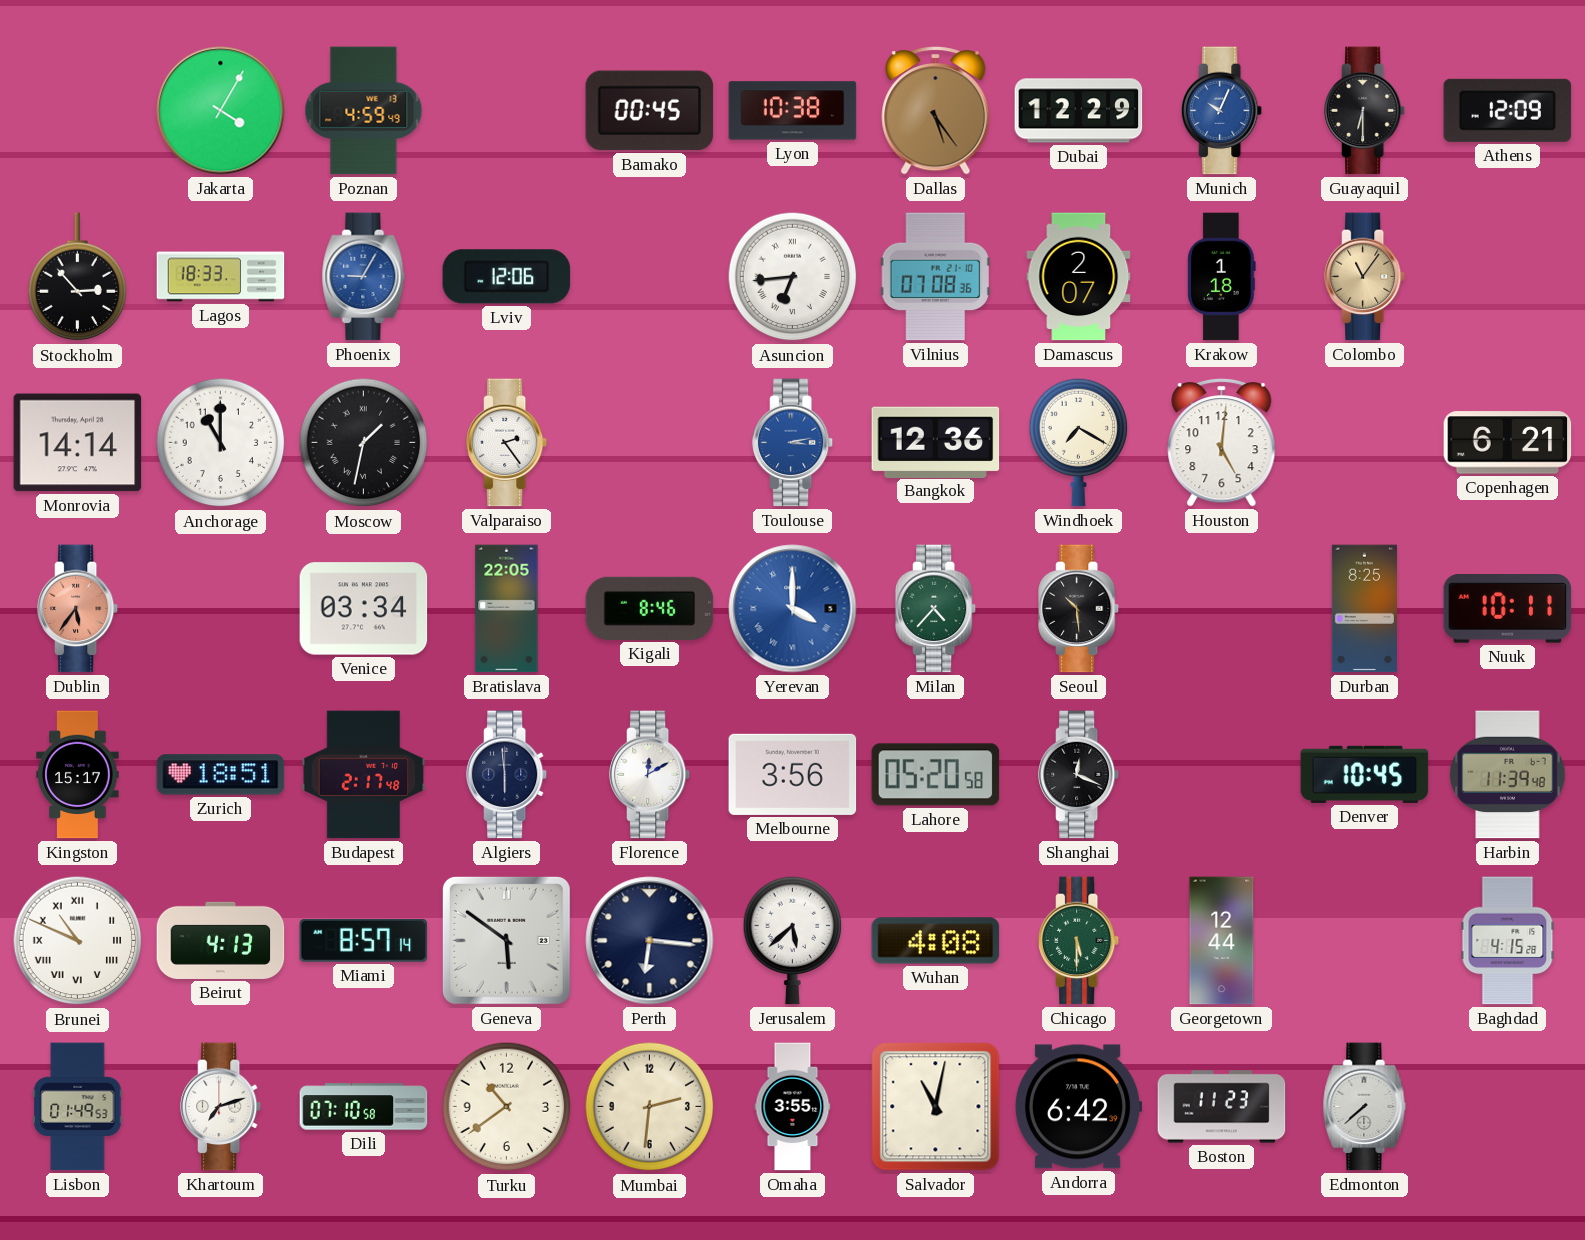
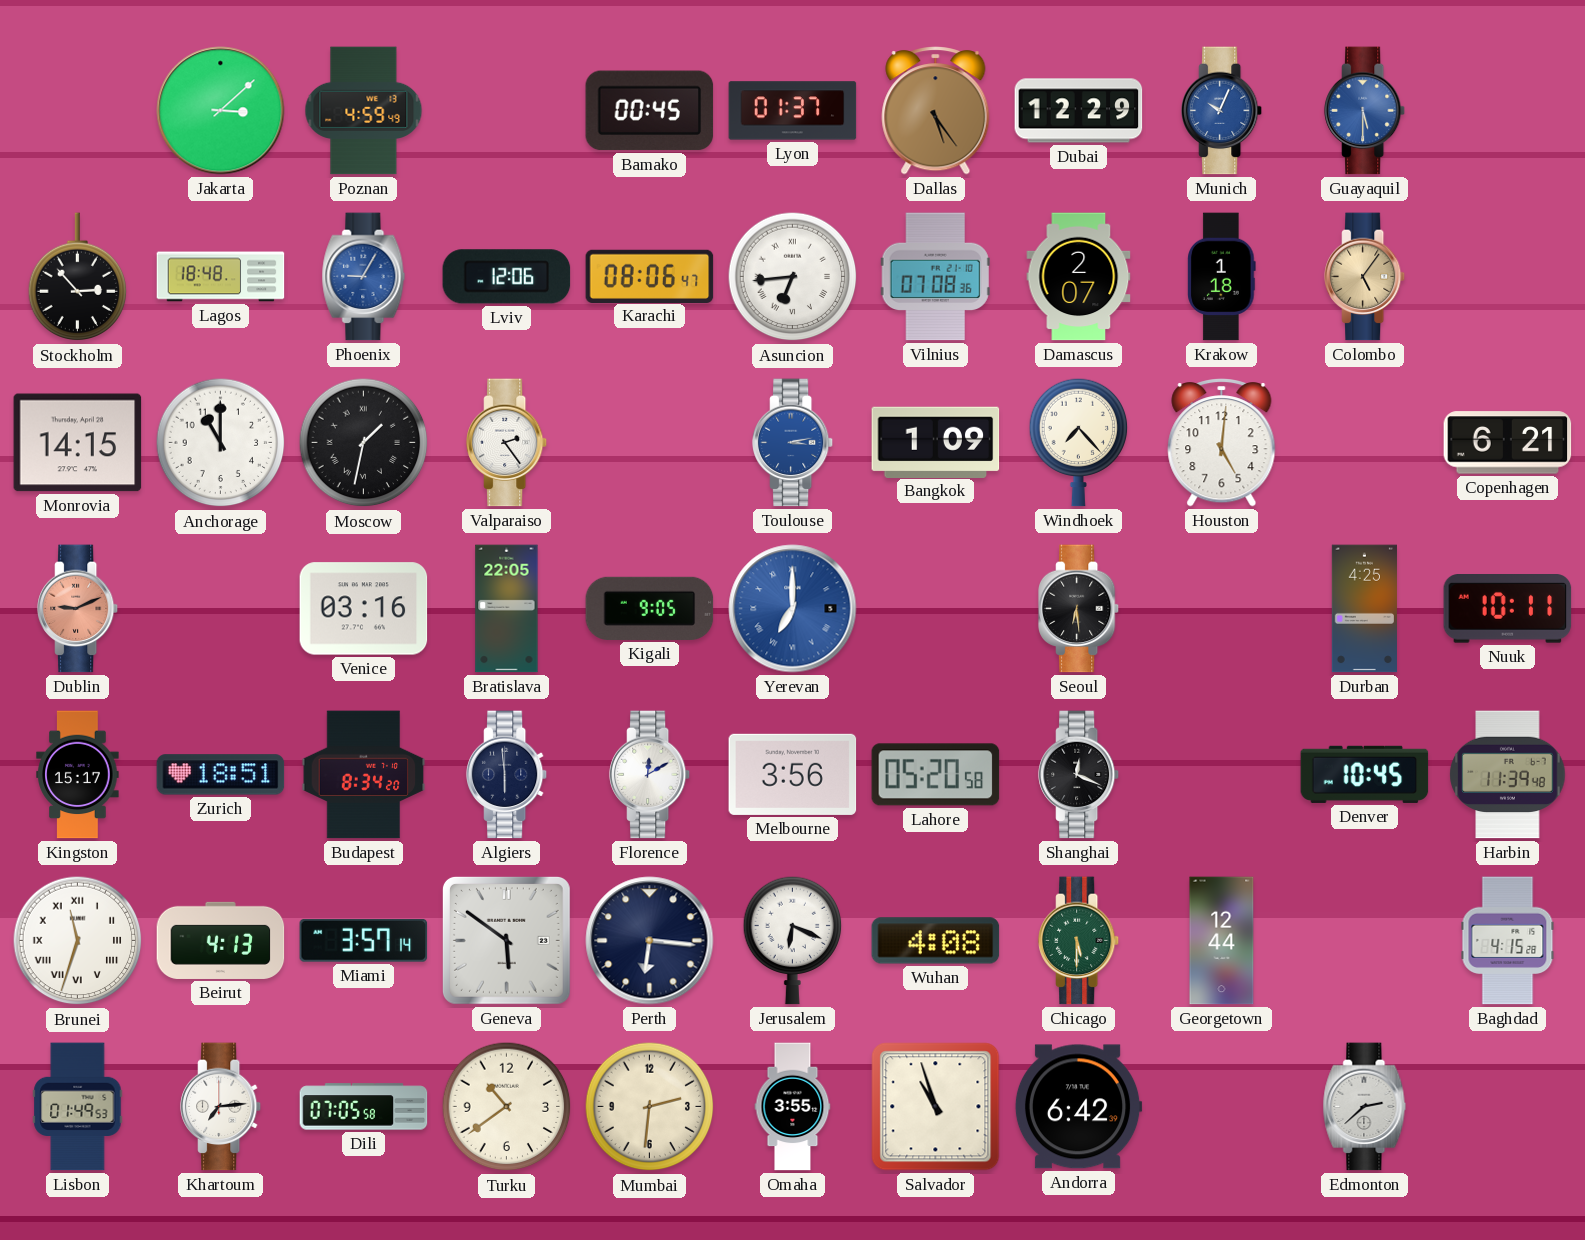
Jakarta: 4:05 -> 3:08
Lyon: 10:38 -> 01:37
Guayaquil: 6:30 -> 5:30
Guayaquil dial: black -> blue
Athens: 12:09 -> none
Lagos: 18:33 -> 18:48
Karachi: none -> 08:06
Colombo: 11:06 -> 5:06
Monrovia: 14:14 -> 14:15
Bangkok: 12:36 -> 1:09
Windhoek: 7:20 -> 7:23
Dublin: 5:36 -> 9:11
Venice: 03:34 -> 03:16
Kigali: 8:46 -> 9:05
Yerevan: 4:00 -> 7:00
Milan: 4:37 -> none
Seoul: 10:29 -> 6:29
Durban: 8:25 -> 4:25
Budapest: 2:17 -> 8:34
Brunei: 10:49 -> 11:33
Miami: 8:57 -> 3:57
Jerusalem: 5:38 -> 6:19
Khartoum: 7:12 -> 7:14
Dili: 07:10 -> 07:05
Salvador: 11:02 -> 10:57
Boston: 11:23 -> none
Edmonton: 7:38 -> 2:38
